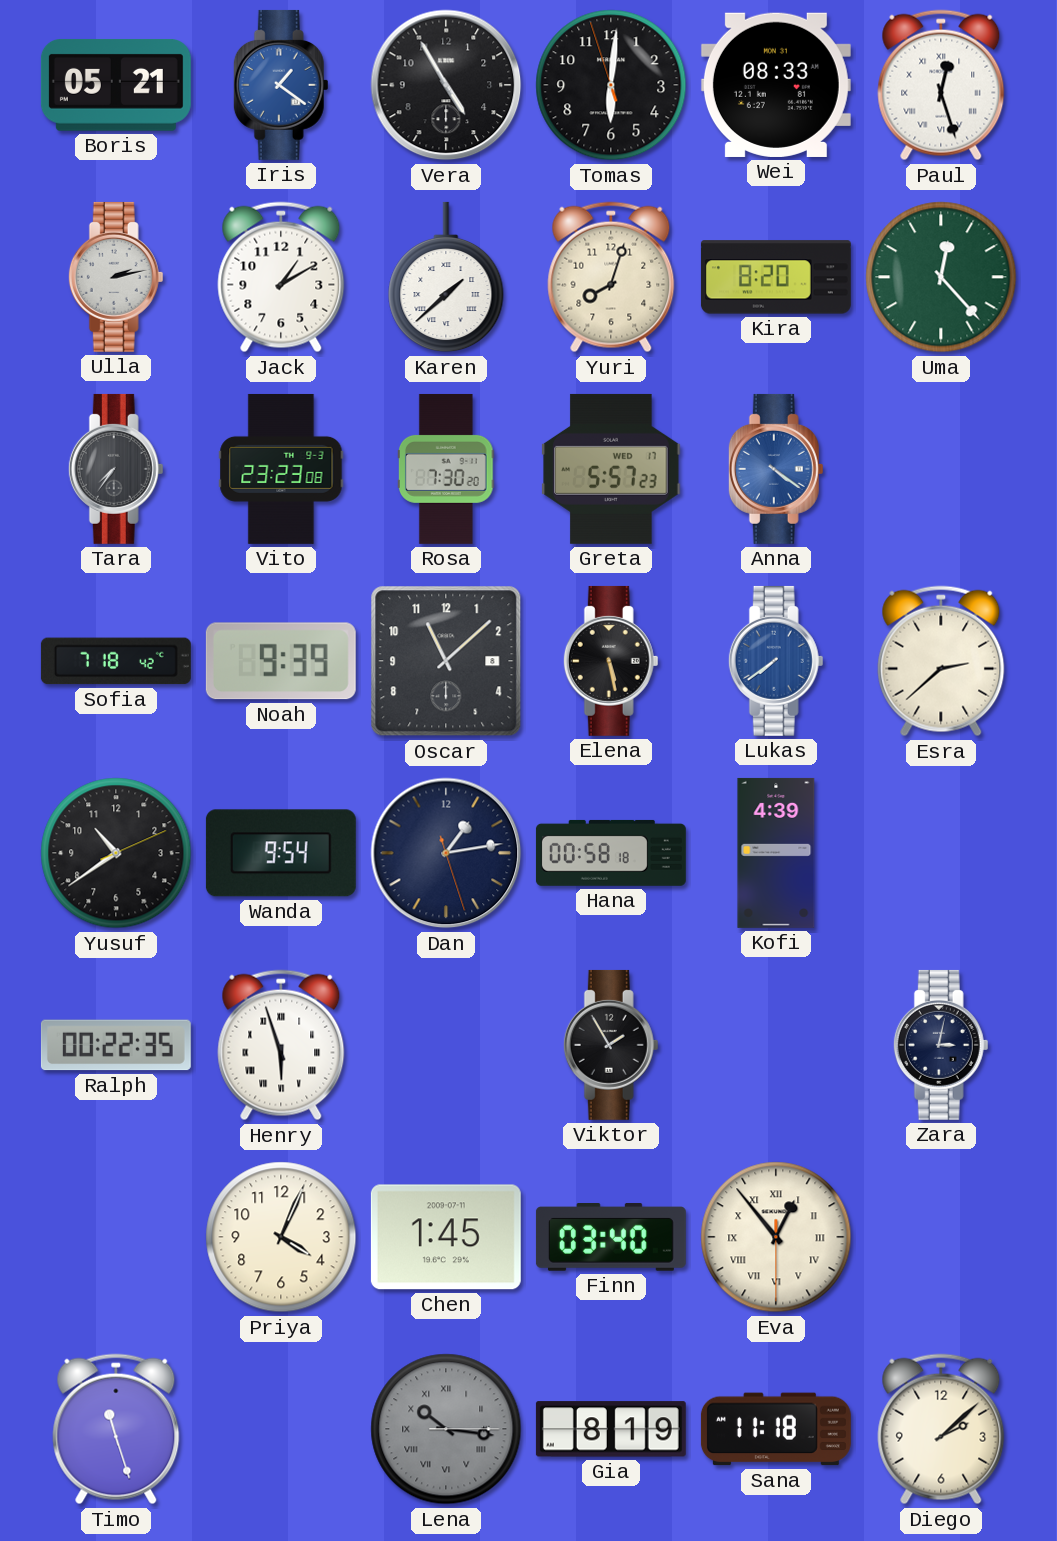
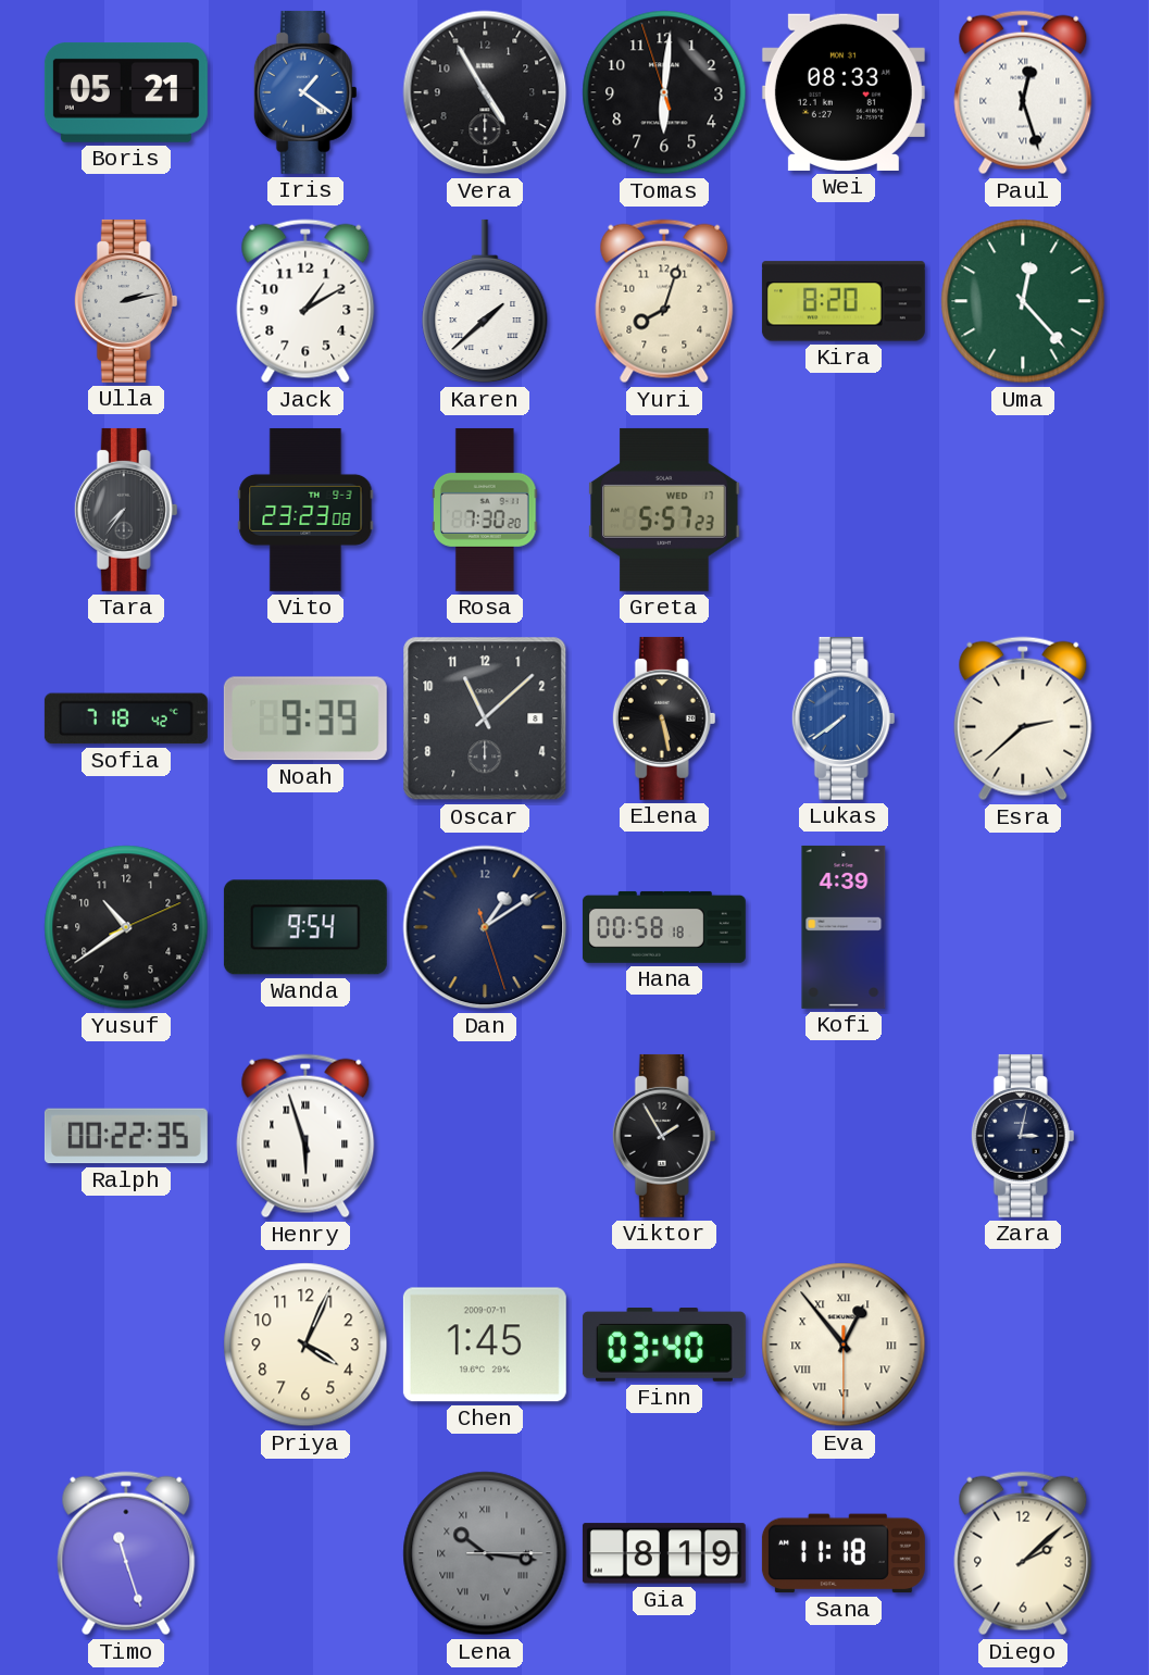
Anna: 4:21 -> none
Dan: 1:13 -> 1:09
